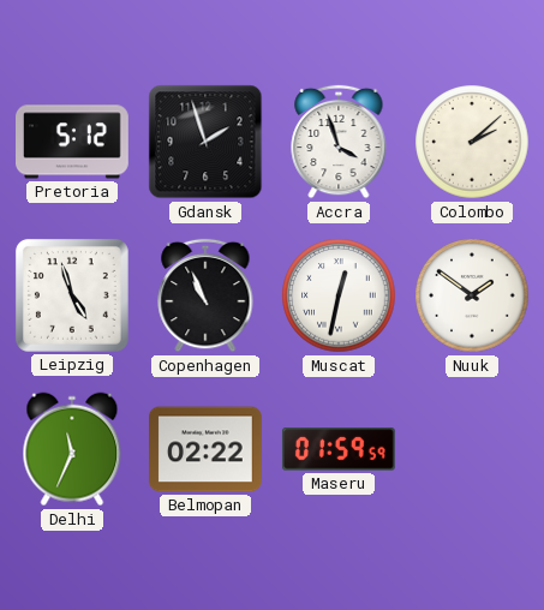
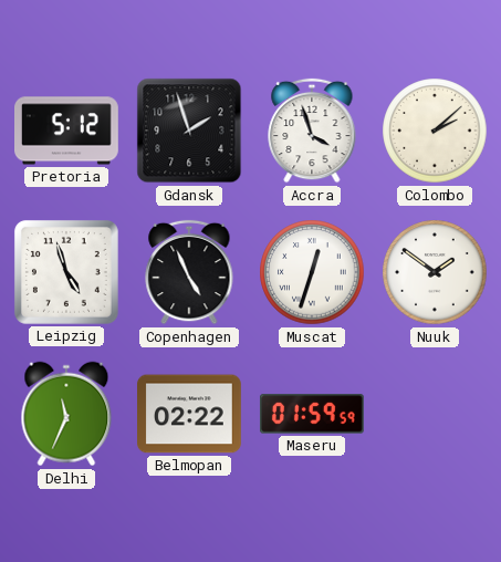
Copenhagen: 10:56 -> 4:56
Muscat: 12:32 -> 12:33
